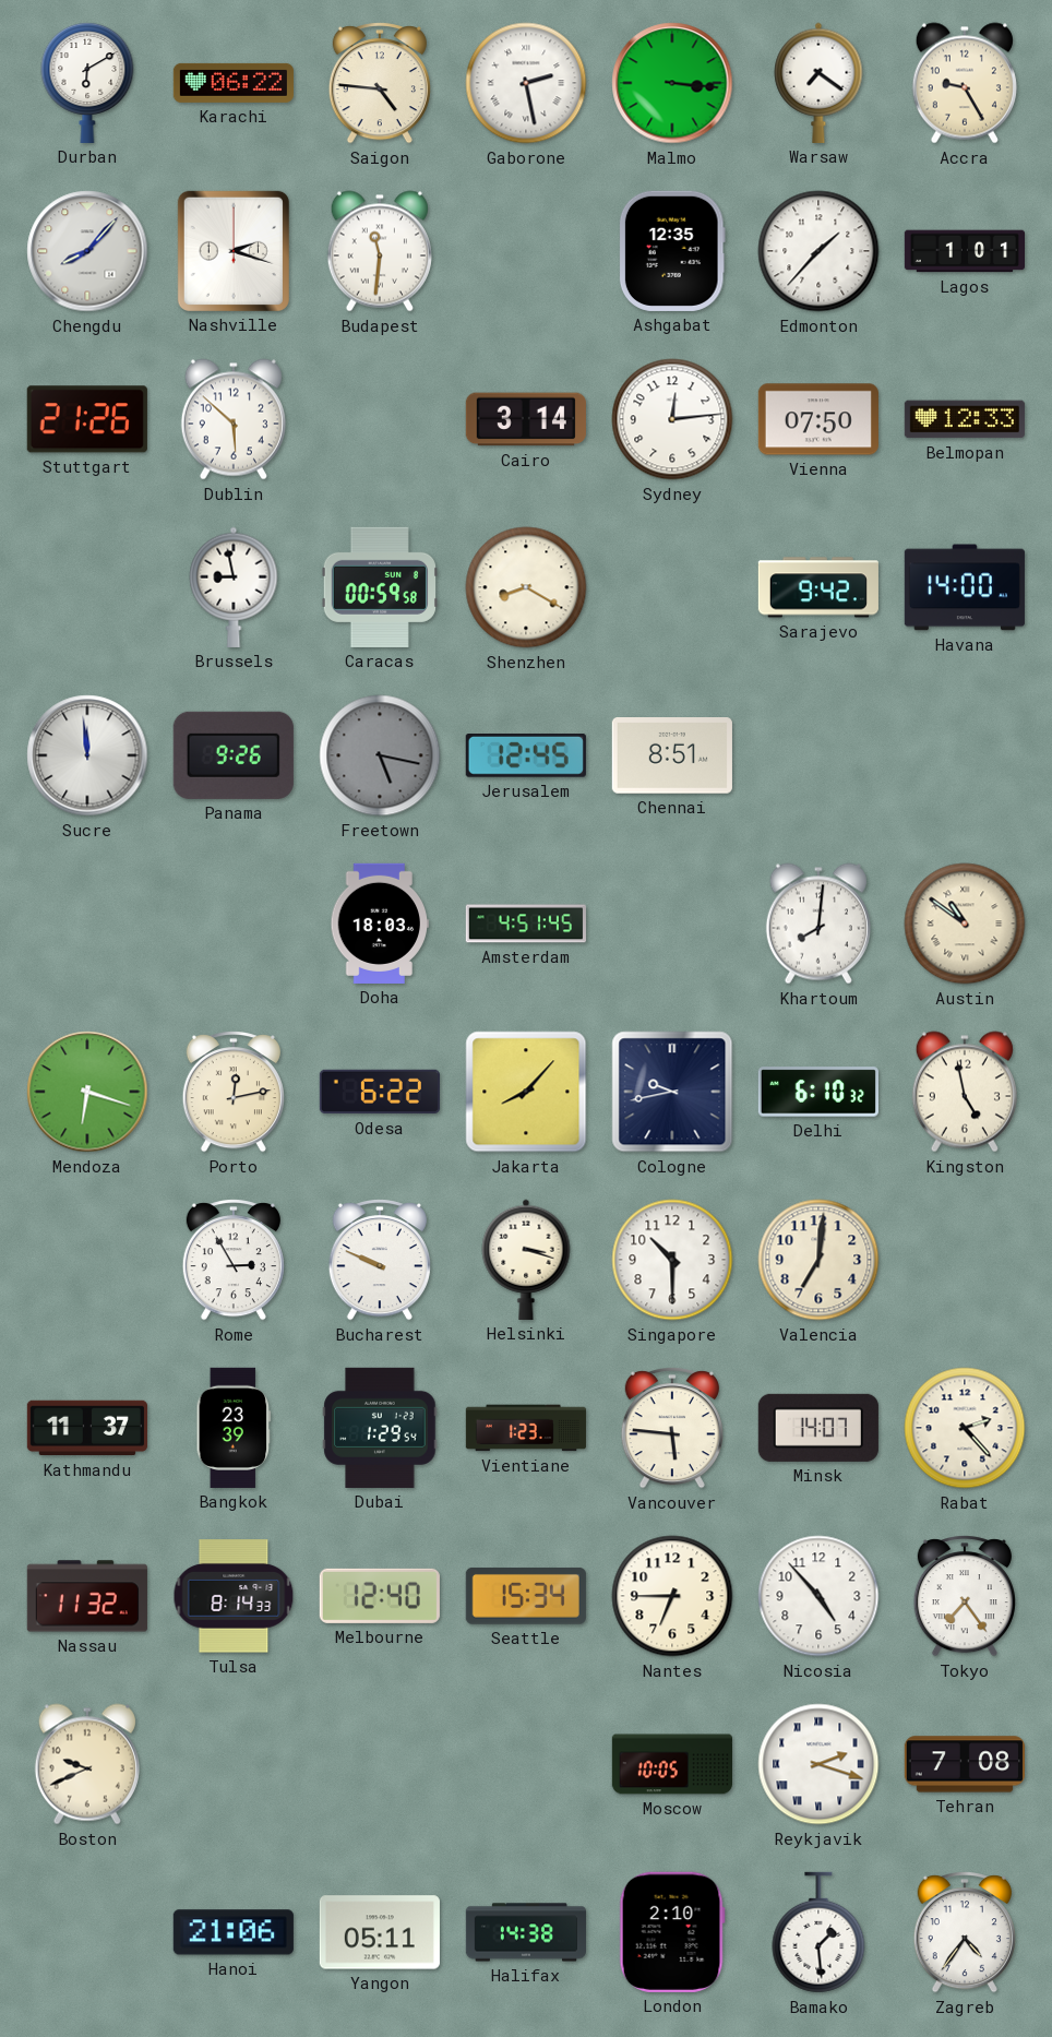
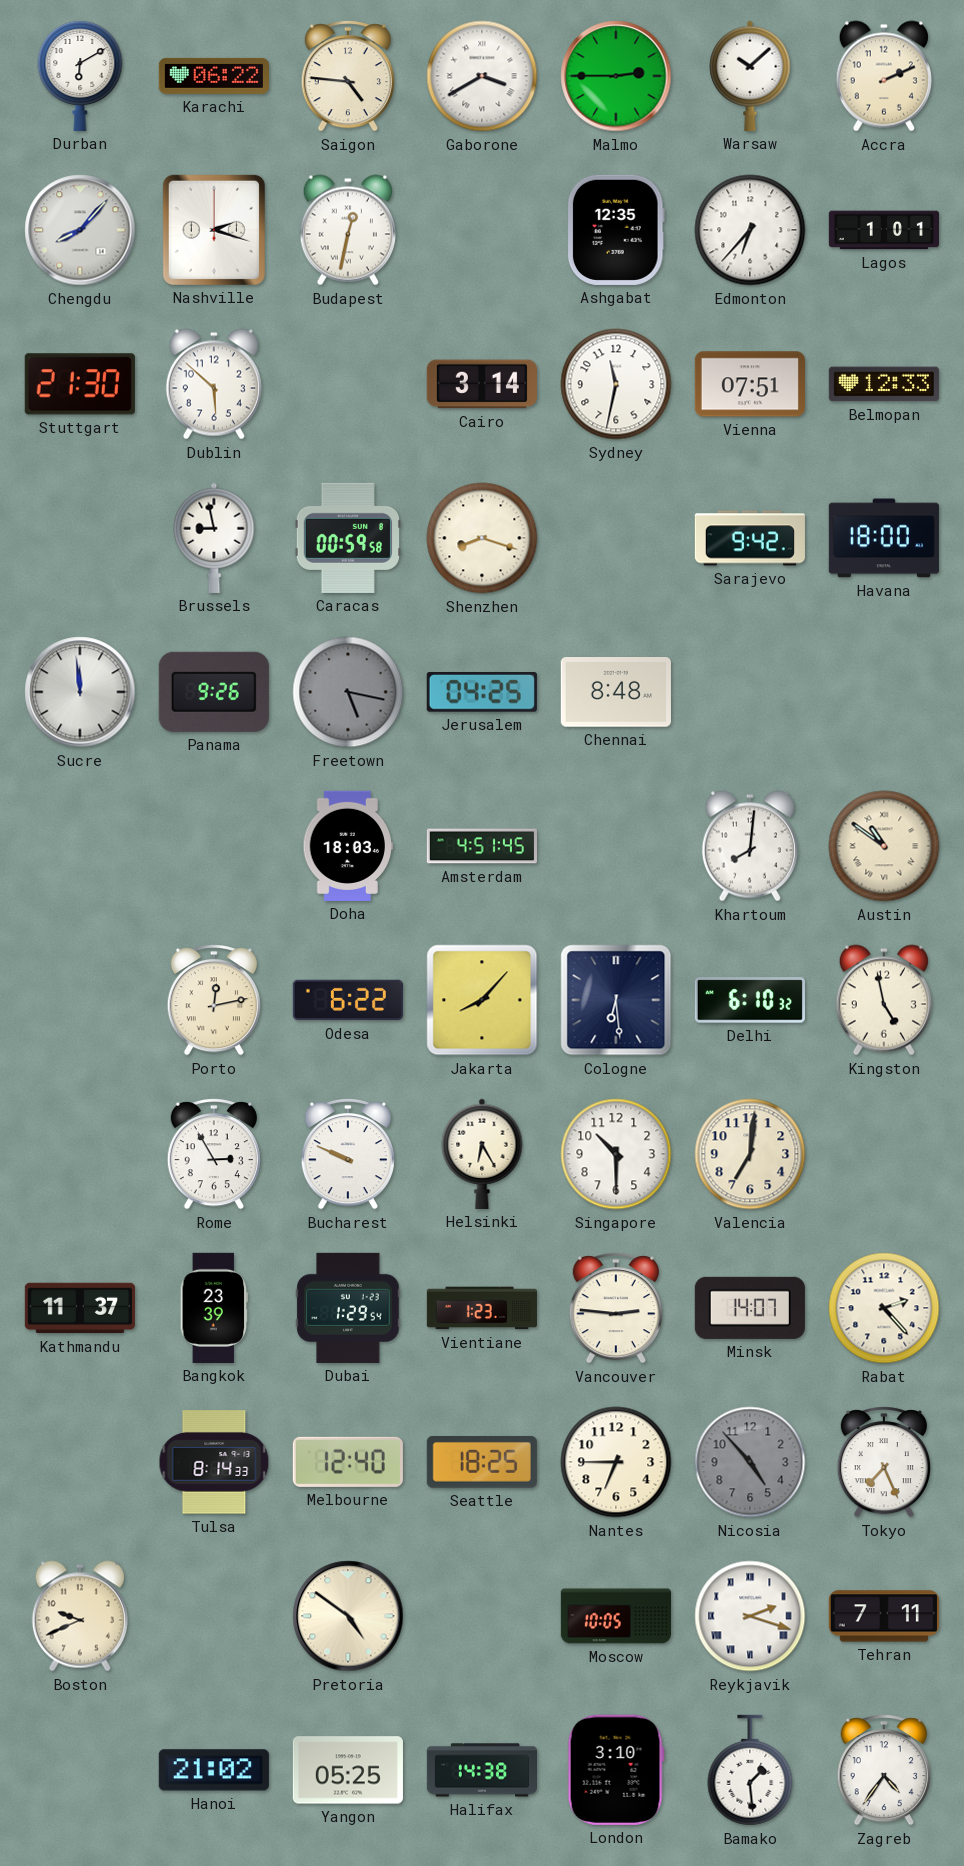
Gaborone: 2:28 -> 3:40
Malmo: 3:16 -> 2:45
Warsaw: 7:21 -> 10:08
Accra: 9:25 -> 2:11
Budapest: 11:31 -> 12:32
Edmonton: 1:37 -> 6:37
Stuttgart: 21:26 -> 21:30
Sydney: 12:14 -> 11:32
Vienna: 07:50 -> 07:51
Shenzhen: 8:20 -> 8:18
Havana: 14:00 -> 18:00
Jerusalem: 12:45 -> 04:25
Chennai: 8:51 -> 8:48
Mendoza: 6:18 -> none
Cologne: 9:43 -> 6:29
Helsinki: 3:18 -> 6:25
Vancouver: 5:46 -> 2:46
Nassau: 11:32 -> none
Seattle: 15:34 -> 18:25
Nicosia dial: white -> grey
Tokyo: 7:24 -> 7:26
Pretoria: none -> 4:51
Tehran: 7:08 -> 7:11
Hanoi: 21:06 -> 21:02
Yangon: 05:11 -> 05:25
London: 2:10 -> 3:10
